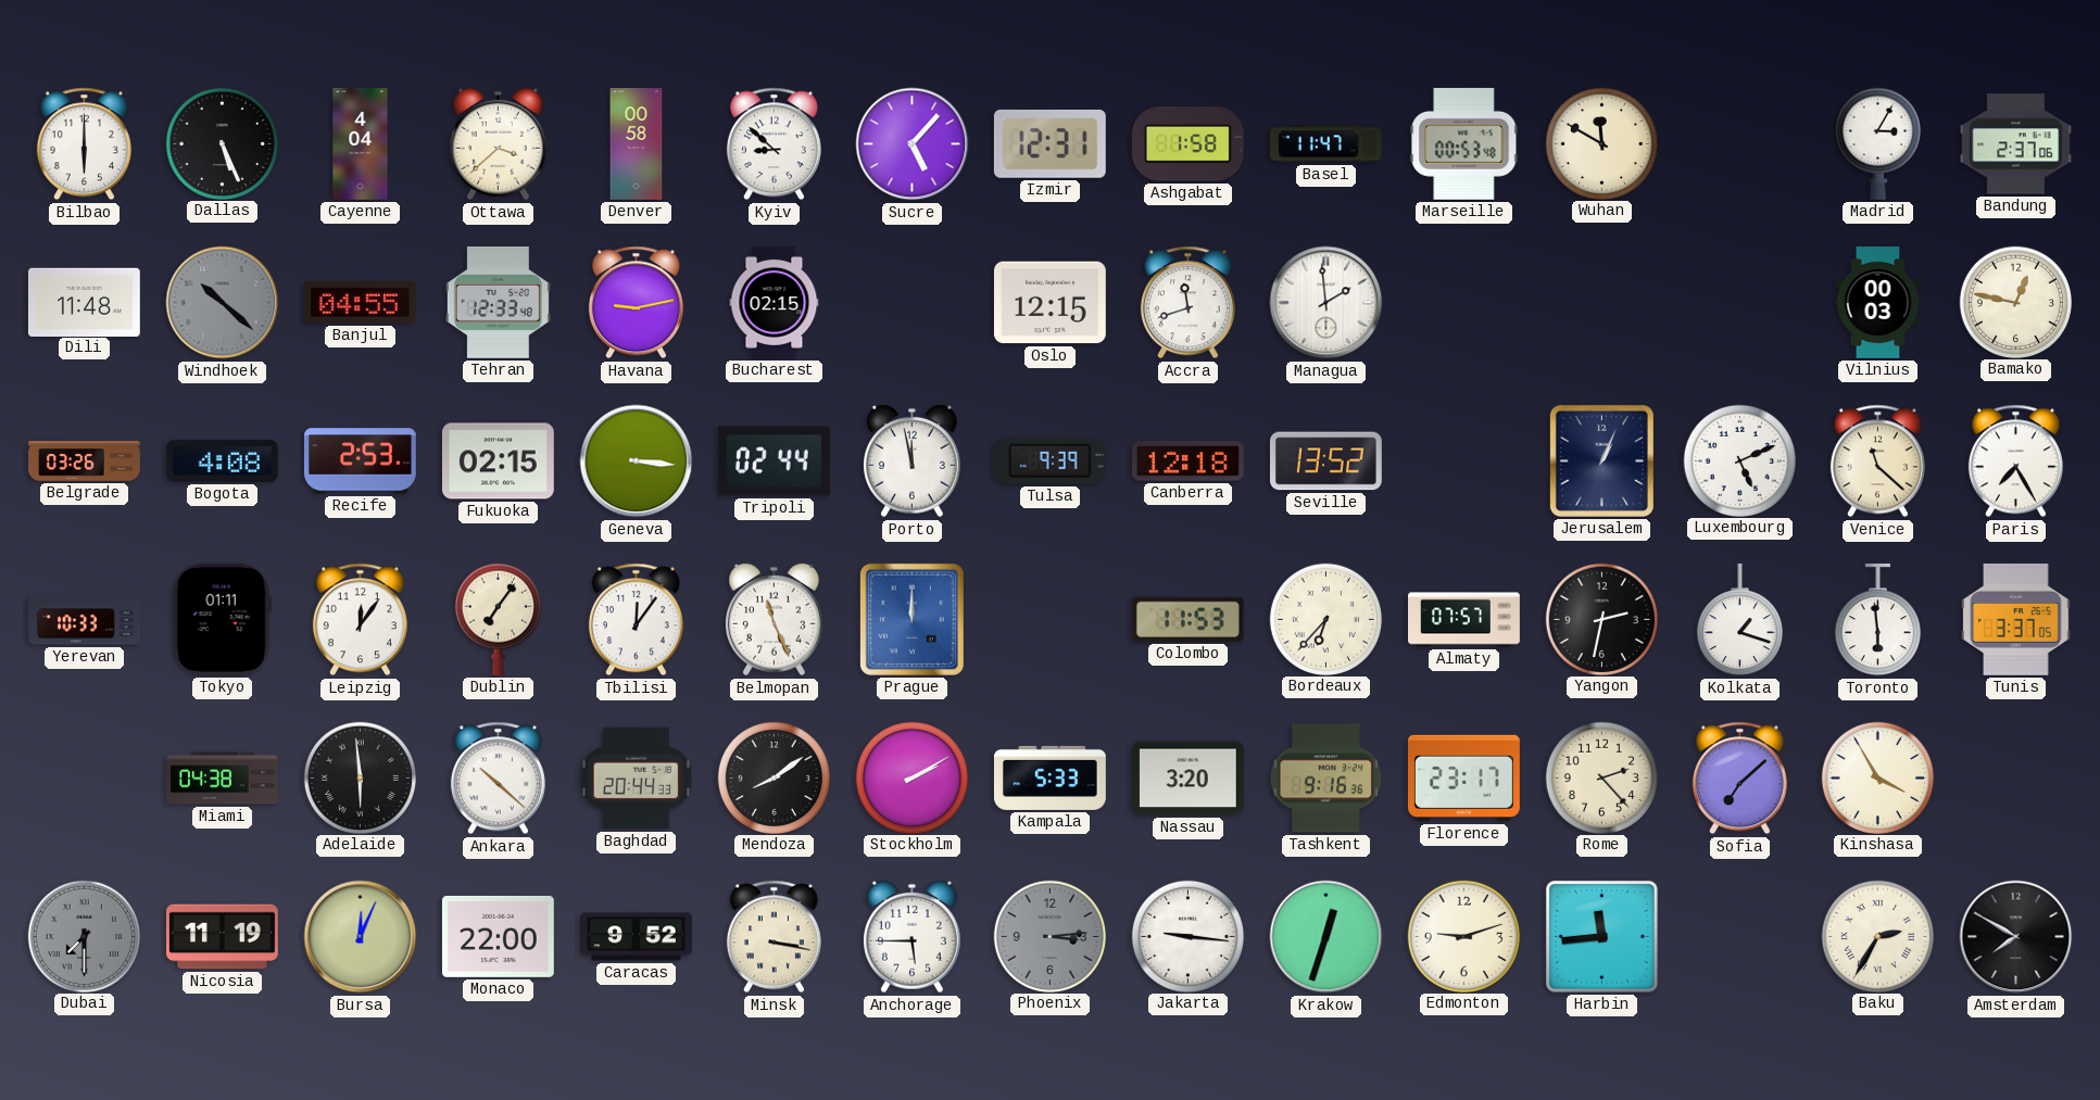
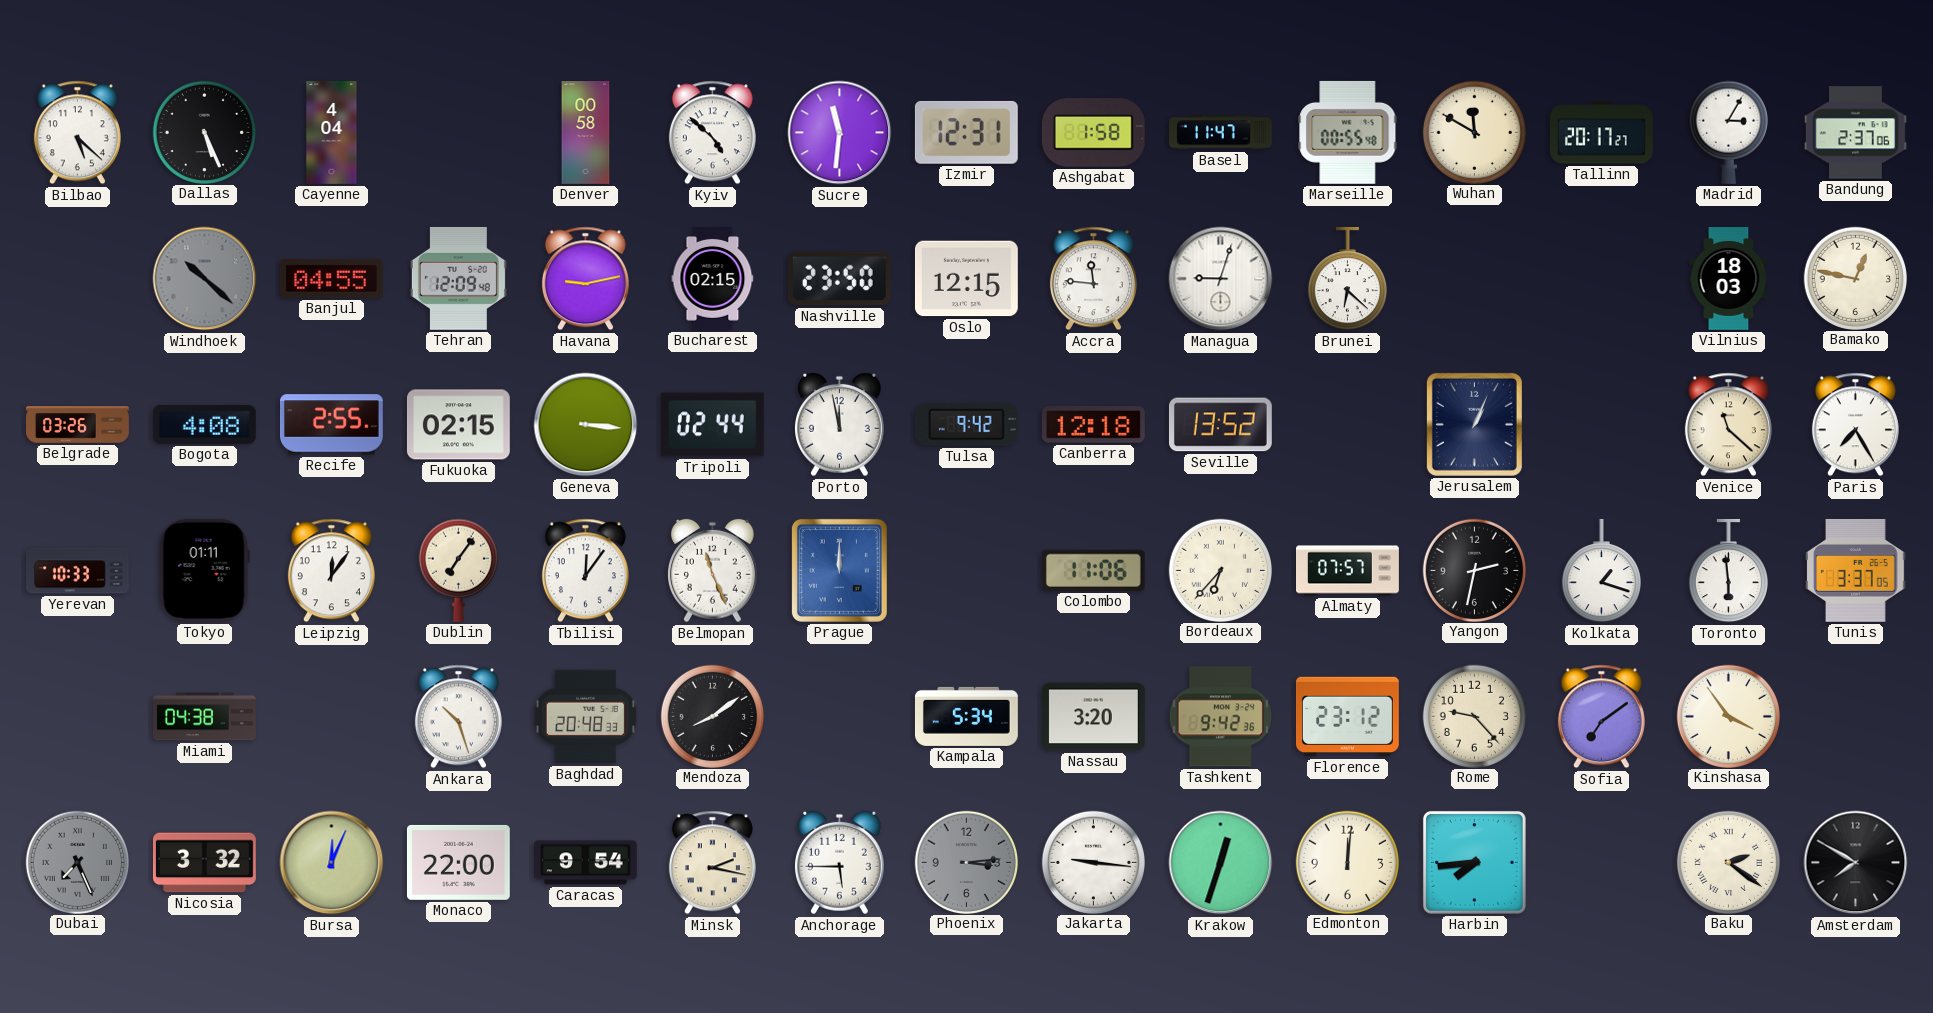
Bilbao: 6:00 -> 5:22
Ottawa: 3:38 -> none
Kyiv: 8:52 -> 4:52
Sucre: 5:07 -> 11:31
Marseille: 00:53 -> 00:55
Tallinn: none -> 20:17
Dili: 11:48 -> none
Tehran: 12:33 -> 12:09
Nashville: none -> 23:50
Accra: 11:42 -> 11:46
Managua: 1:59 -> 9:03
Brunei: none -> 6:22
Vilnius: 00:03 -> 18:03
Recife: 2:53 -> 2:55
Tulsa: 9:39 -> 9:42
Luxembourg: 5:11 -> none
Colombo: 11:53 -> 11:06
Adelaide: 5:59 -> none
Ankara: 10:22 -> 10:27
Baghdad: 20:44 -> 20:48
Stockholm: 2:10 -> none
Kampala: 5:33 -> 5:34
Tashkent: 9:16 -> 9:42
Florence: 23:17 -> 23:12
Rome: 2:23 -> 9:23
Sofia: 7:08 -> 7:09
Kinshasa: 3:55 -> 3:54
Dubai: 7:30 -> 7:26
Nicosia: 11:19 -> 3:32
Caracas: 9:52 -> 9:54
Minsk: 3:17 -> 2:17
Edmonton: 9:12 -> 12:01
Harbin: 11:44 -> 7:44
Baku: 2:35 -> 2:21
